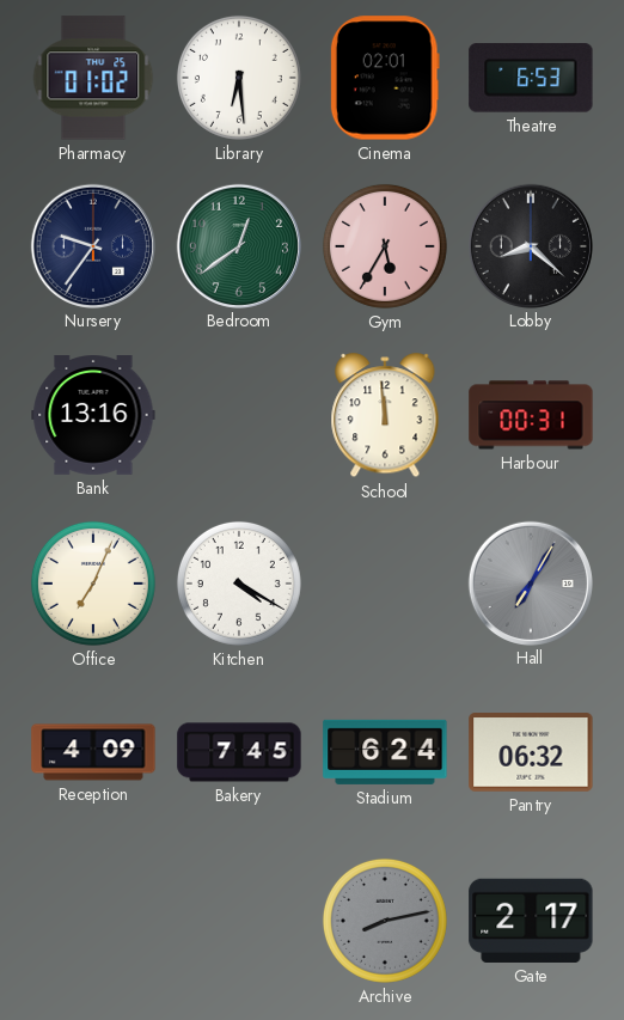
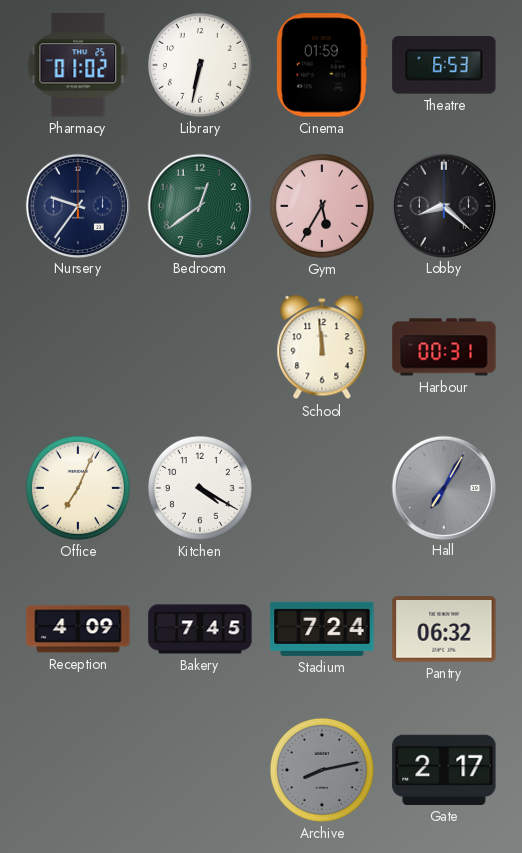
Library: 6:29 -> 6:32
Cinema: 02:01 -> 01:59
Bank: 13:16 -> none
Stadium: 6:24 -> 7:24
